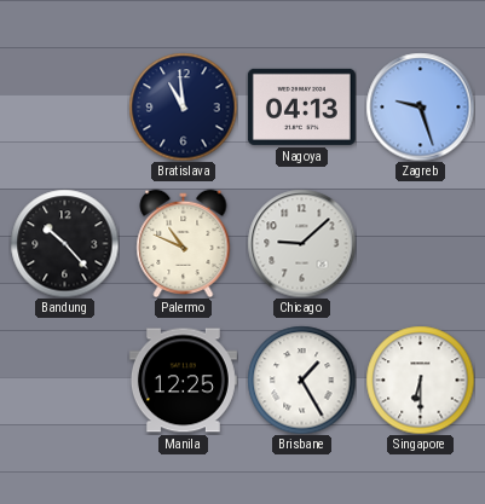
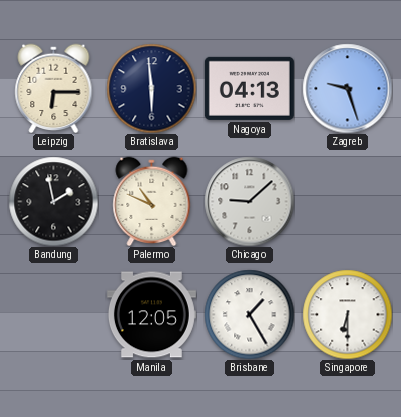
Leipzig: none -> 6:15
Bratislava: 10:59 -> 5:59
Bandung: 10:23 -> 1:58
Manila: 12:25 -> 12:05
